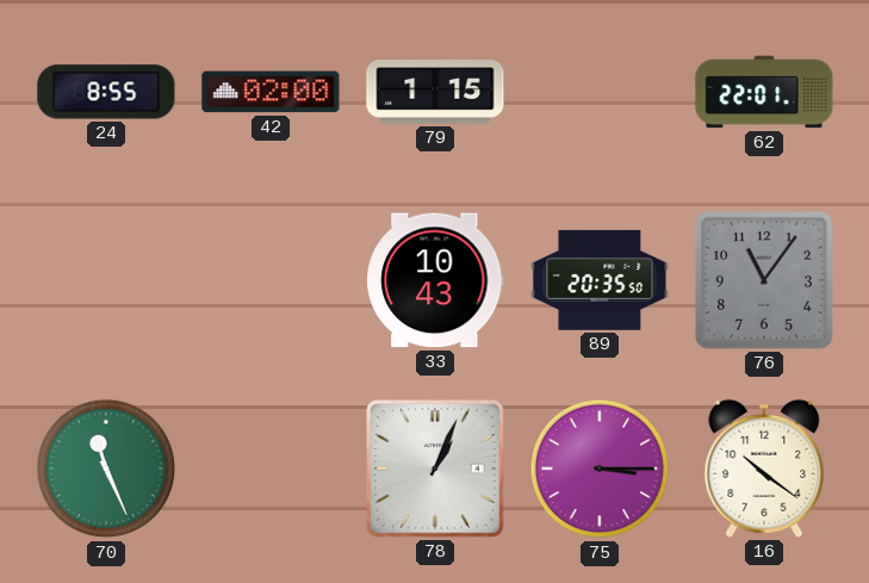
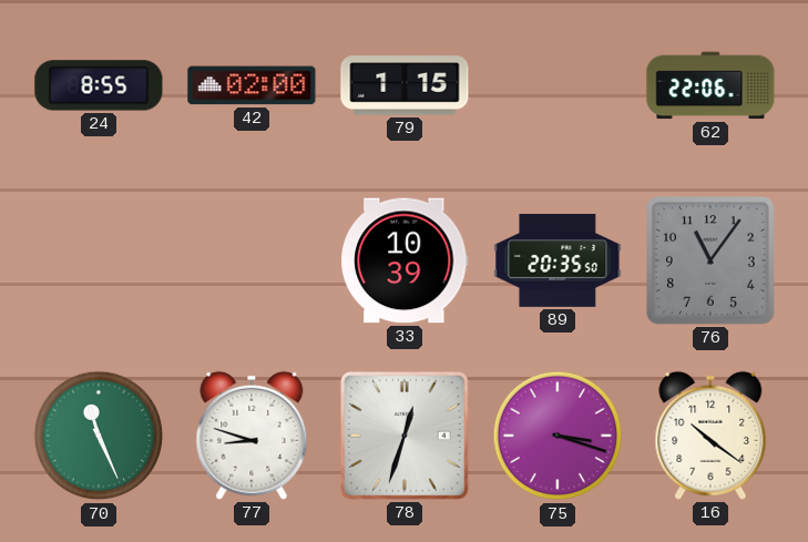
62: 22:01 -> 22:06
33: 10:43 -> 10:39
77: none -> 8:48
78: 1:04 -> 12:33
75: 3:15 -> 3:18
